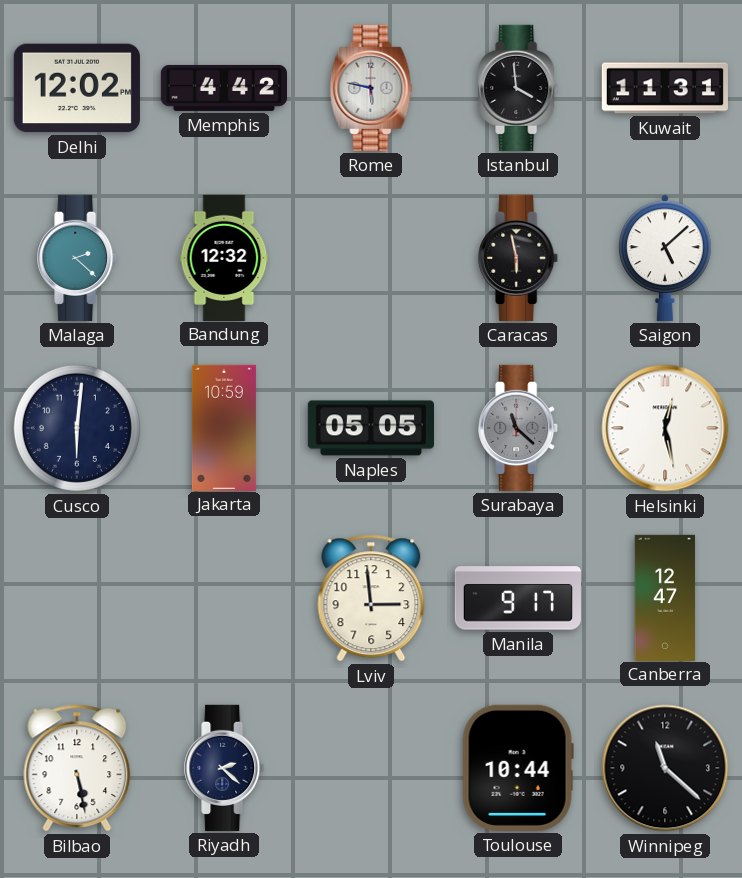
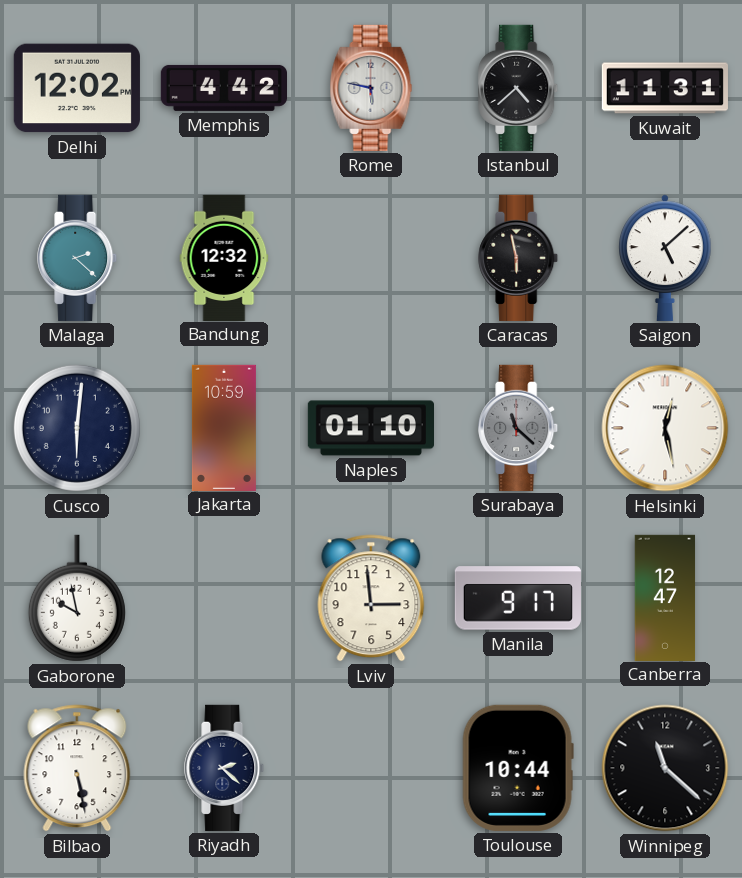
Istanbul: 3:59 -> 4:38
Naples: 05:05 -> 01:10
Gaborone: none -> 9:58
